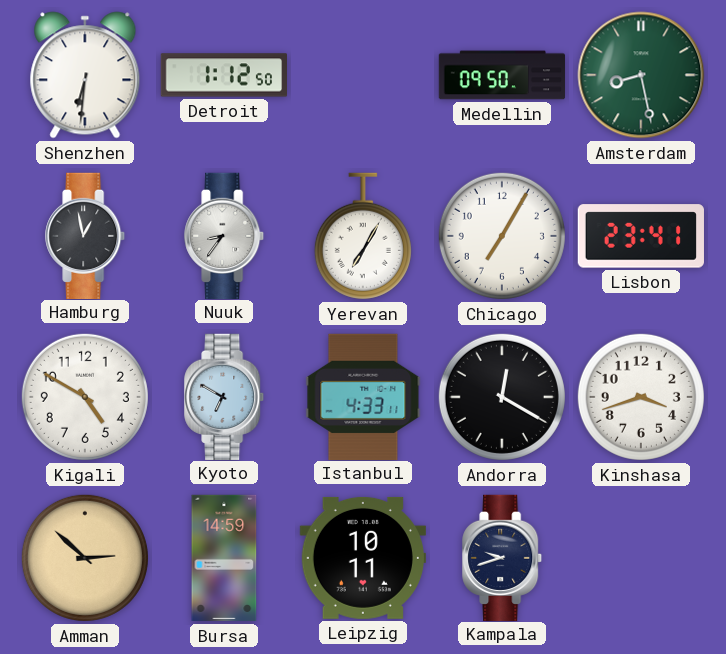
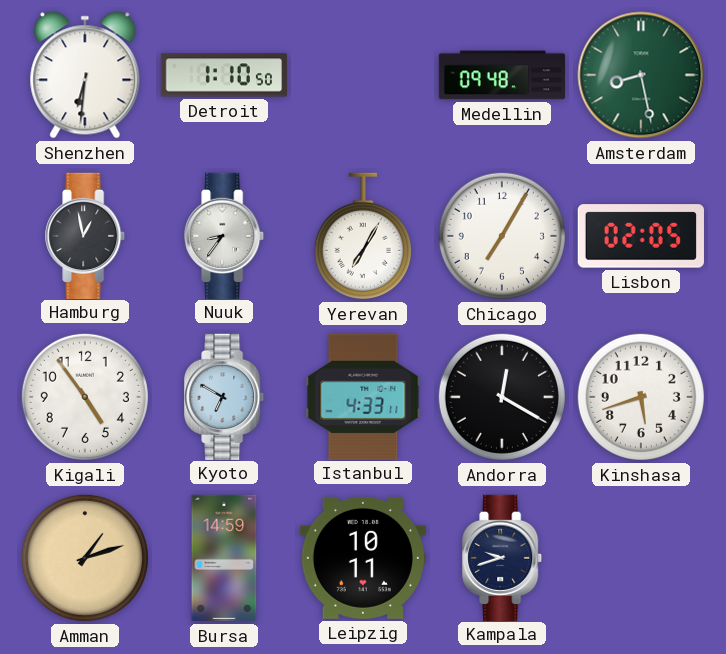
Detroit: 1:12 -> 1:10
Medellin: 09:50 -> 09:48
Lisbon: 23:41 -> 02:05
Kigali: 4:50 -> 4:54
Kinshasa: 3:42 -> 5:42
Amman: 2:52 -> 1:12
